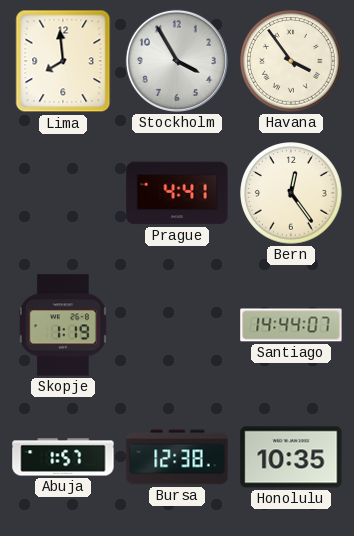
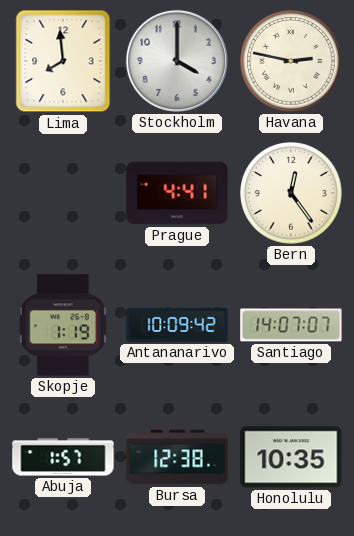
Stockholm: 3:55 -> 4:00
Havana: 3:54 -> 2:47
Antananarivo: none -> 10:09
Santiago: 14:44 -> 14:07
